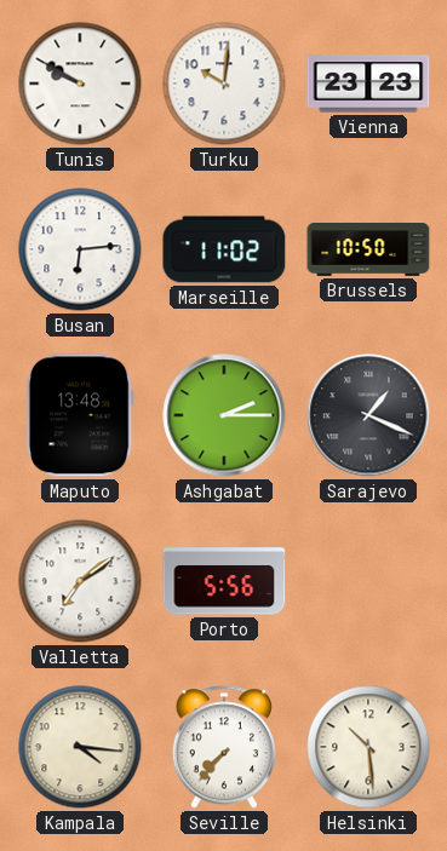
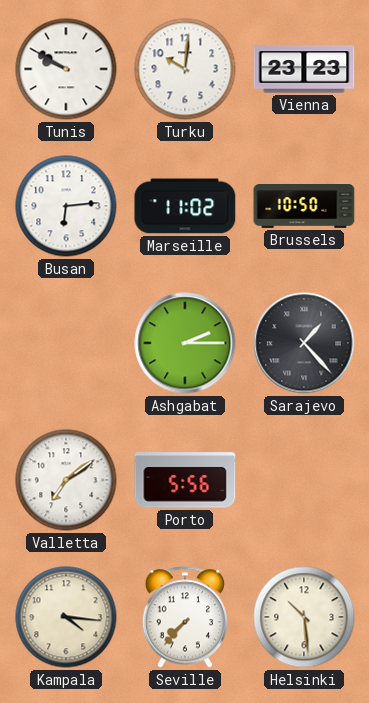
Maputo: 13:48 -> none
Sarajevo: 1:19 -> 1:23
